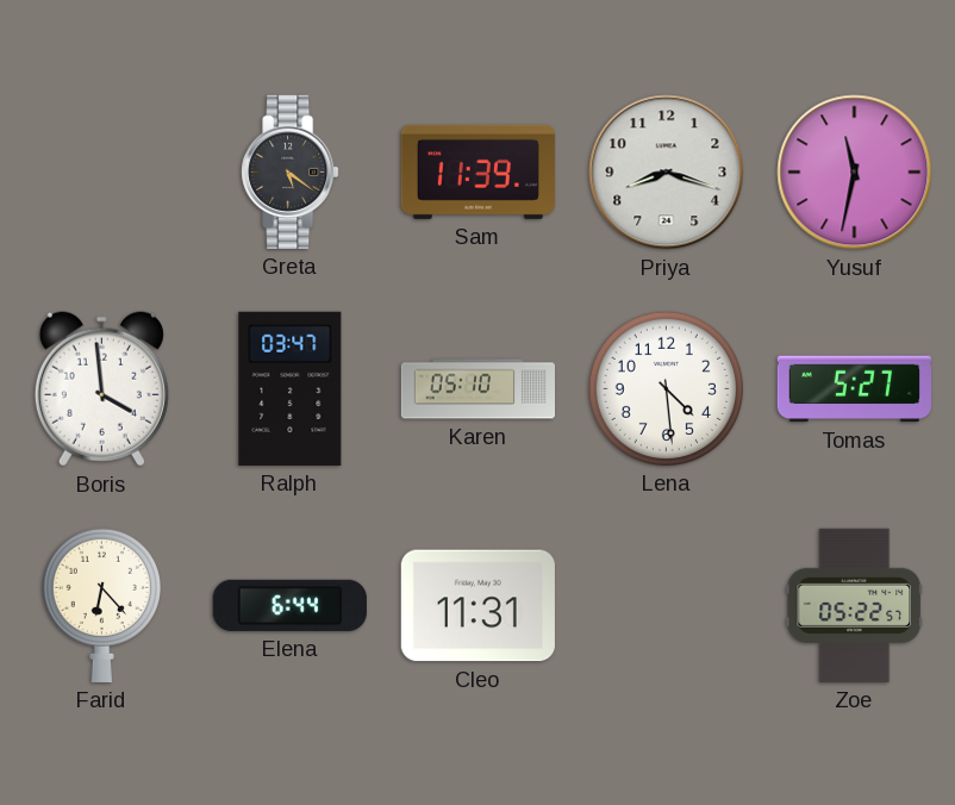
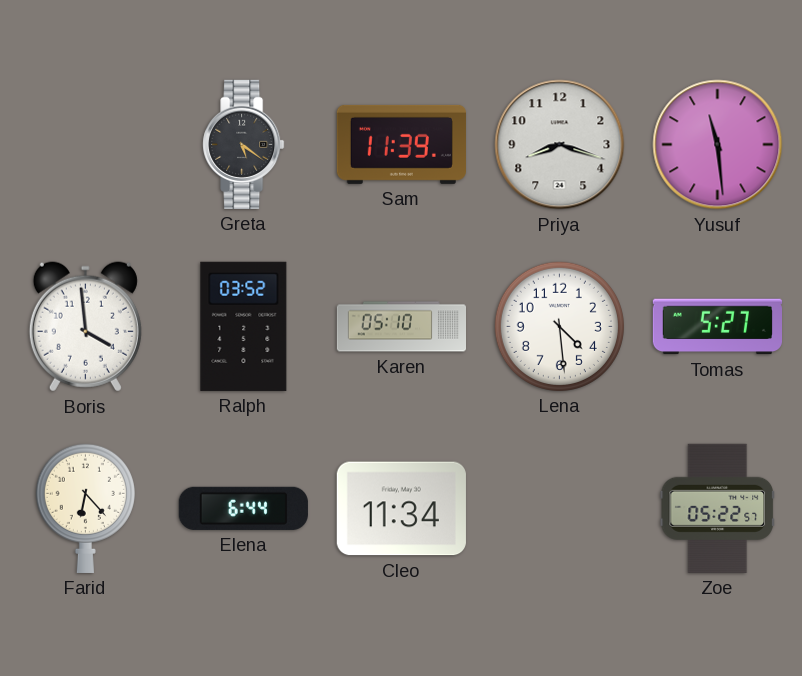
Yusuf: 11:32 -> 11:29
Ralph: 03:47 -> 03:52
Cleo: 11:31 -> 11:34
